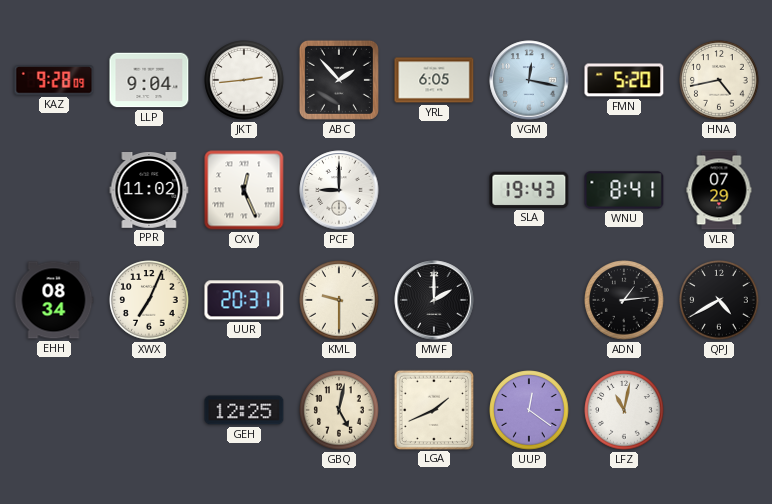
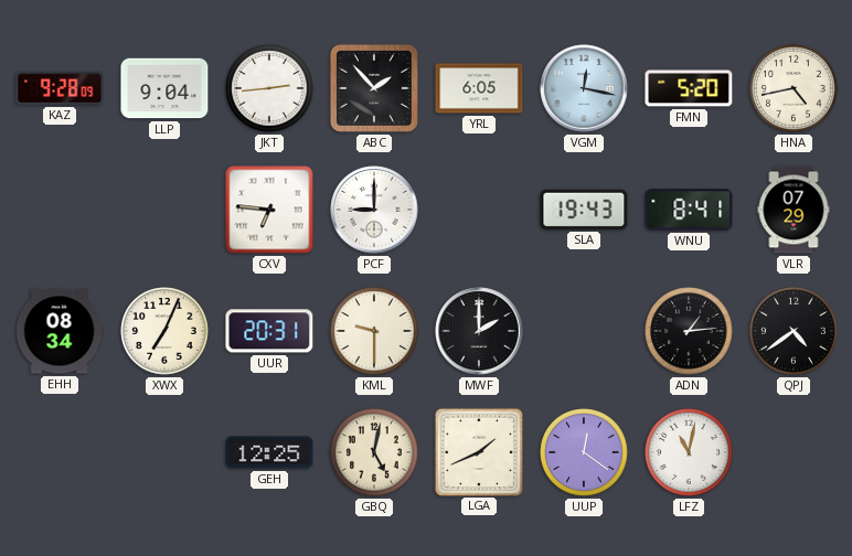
PPR: 11:02 -> none
CXV: 12:26 -> 6:46
QPJ: 4:40 -> 4:39
